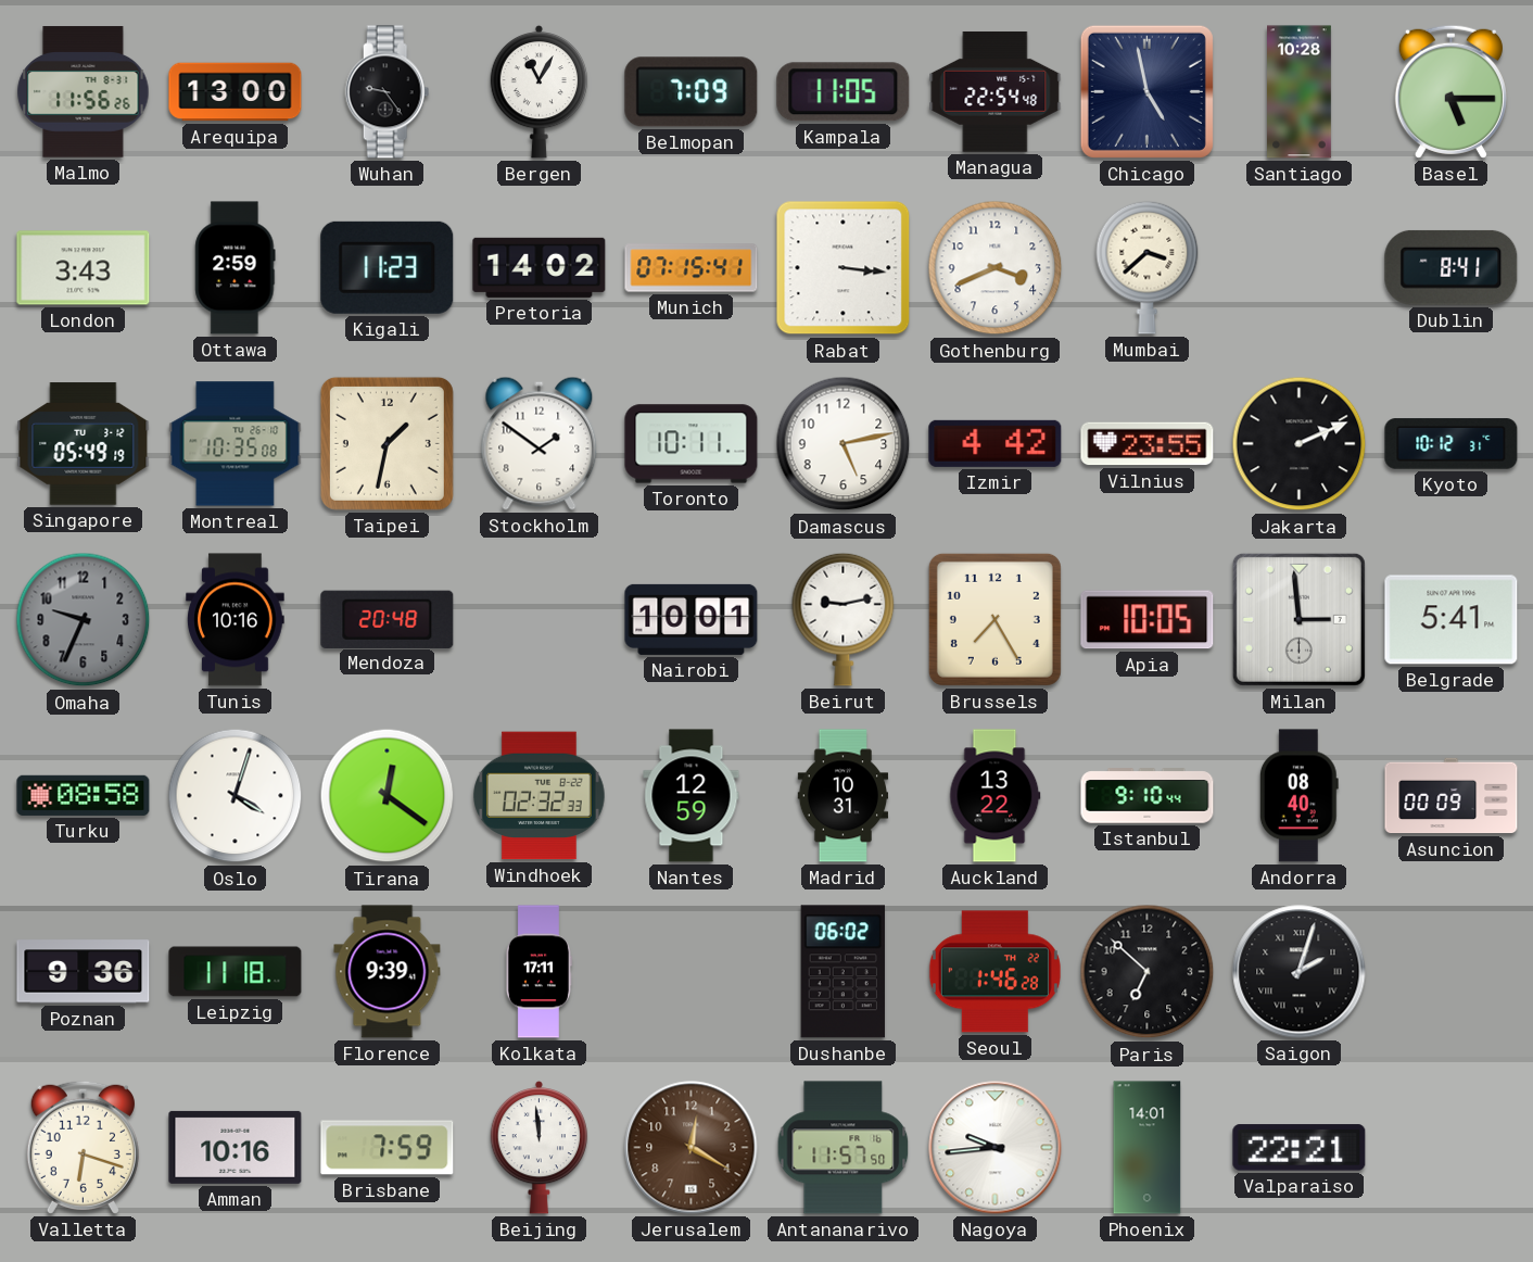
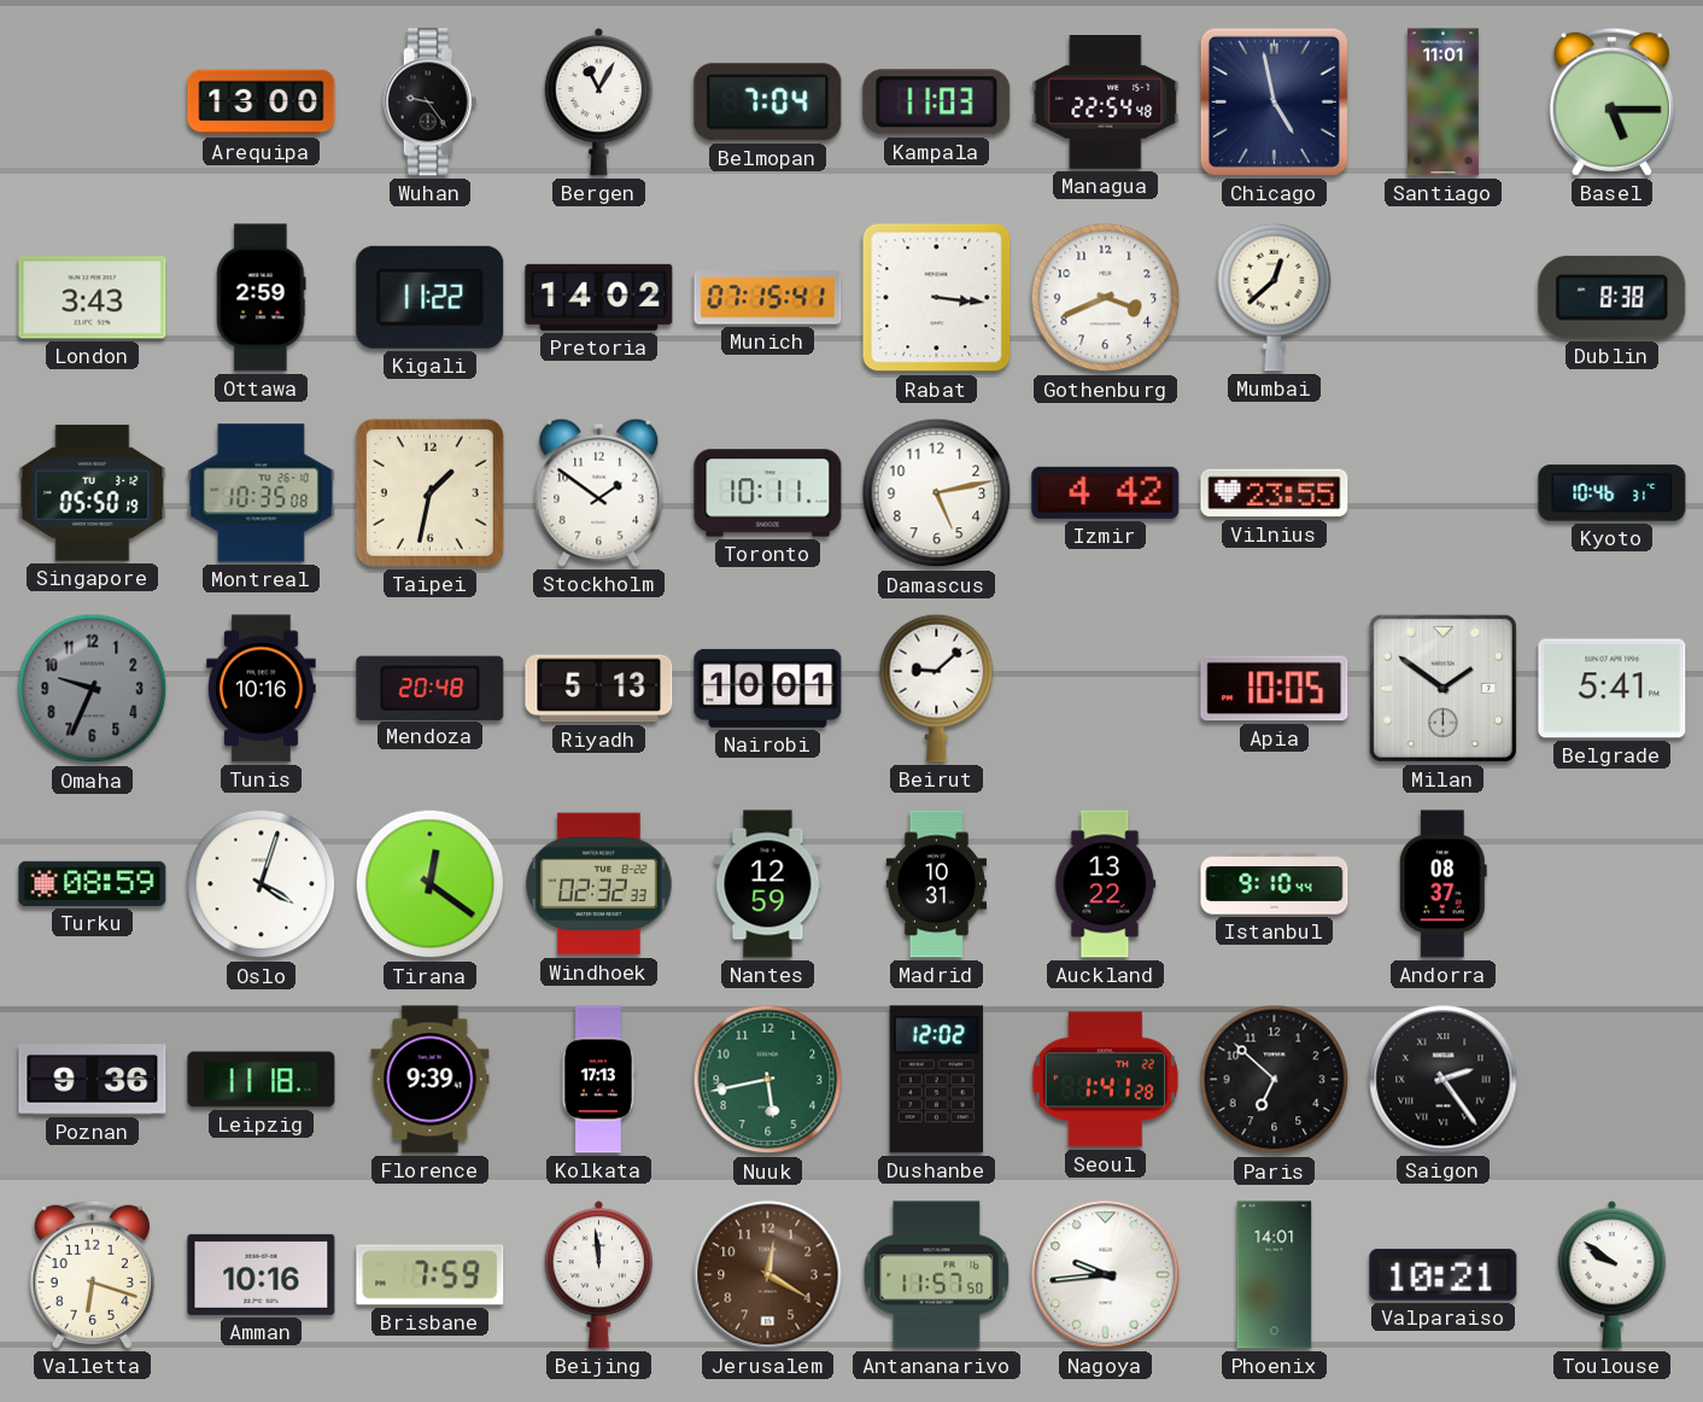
Malmo: 11:56 -> none
Belmopan: 7:09 -> 7:04
Kampala: 11:05 -> 11:03
Santiago: 10:28 -> 11:01
Kigali: 11:23 -> 11:22
Mumbai: 3:38 -> 12:38
Dublin: 8:41 -> 8:38
Singapore: 05:49 -> 05:50
Jakarta: 2:11 -> none
Kyoto: 10:12 -> 10:46
Riyadh: none -> 5:13
Beirut: 9:13 -> 9:08
Brussels: 7:25 -> none
Milan: 2:59 -> 1:51
Turku: 08:58 -> 08:59
Andorra: 08:40 -> 08:37
Asuncion: 00:09 -> none
Kolkata: 17:11 -> 17:13
Nuuk: none -> 5:43
Dushanbe: 06:02 -> 12:02
Seoul: 1:46 -> 1:41
Saigon: 2:03 -> 2:24
Valparaiso: 22:21 -> 10:21
Toulouse: none -> 9:51
